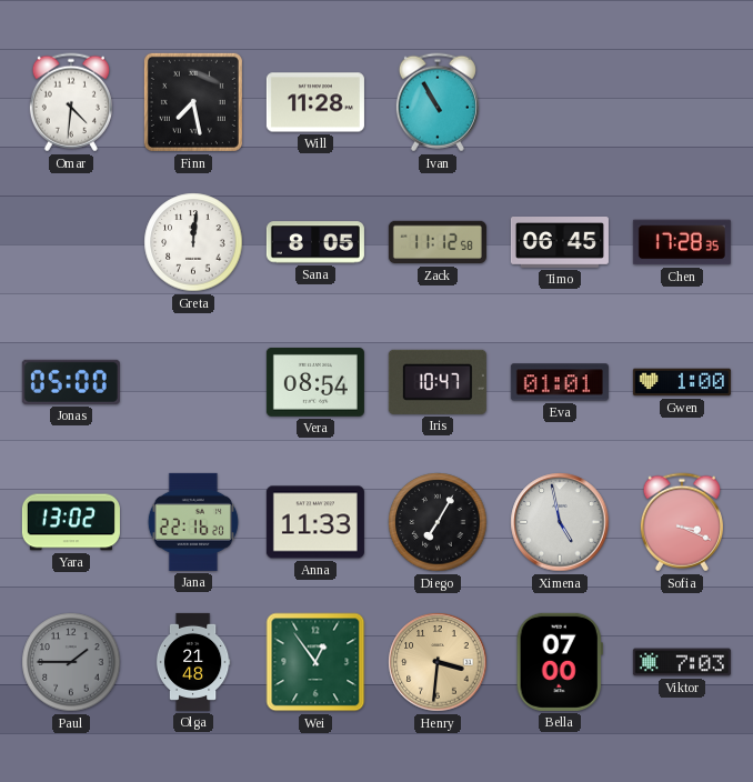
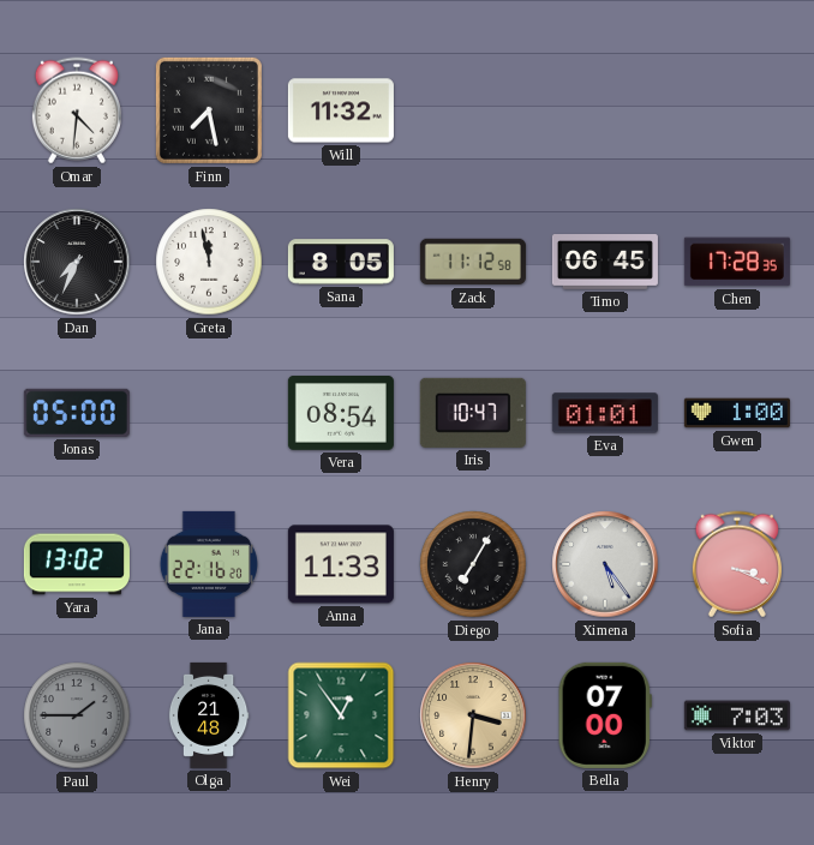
Will: 11:28 -> 11:32
Ivan: 10:55 -> none
Dan: none -> 7:34
Greta: 12:01 -> 11:58
Ximena: 4:58 -> 5:24
